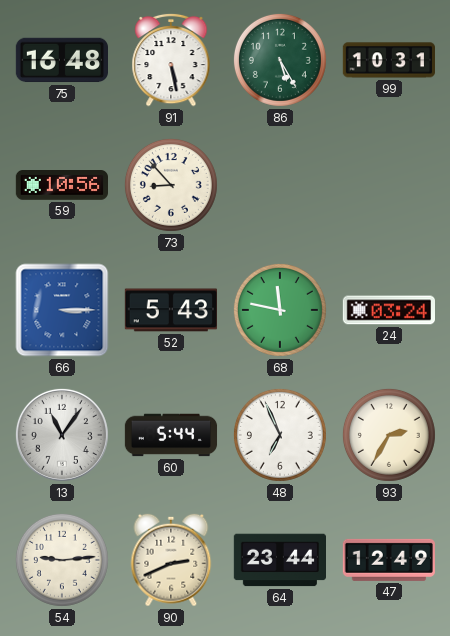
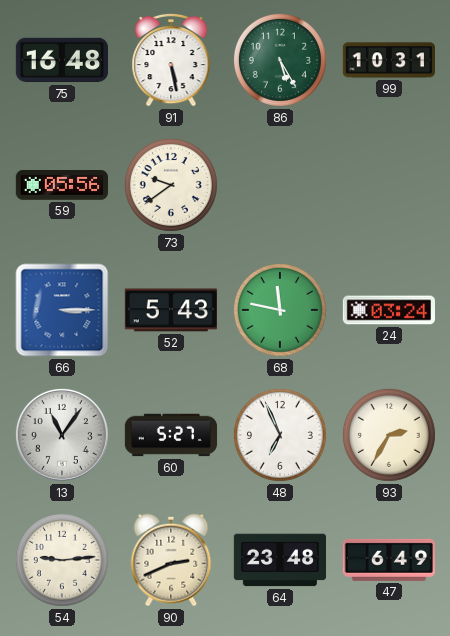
59: 10:56 -> 05:56
73: 8:53 -> 9:39
60: 5:44 -> 5:27
64: 23:44 -> 23:48
47: 12:49 -> 6:49
